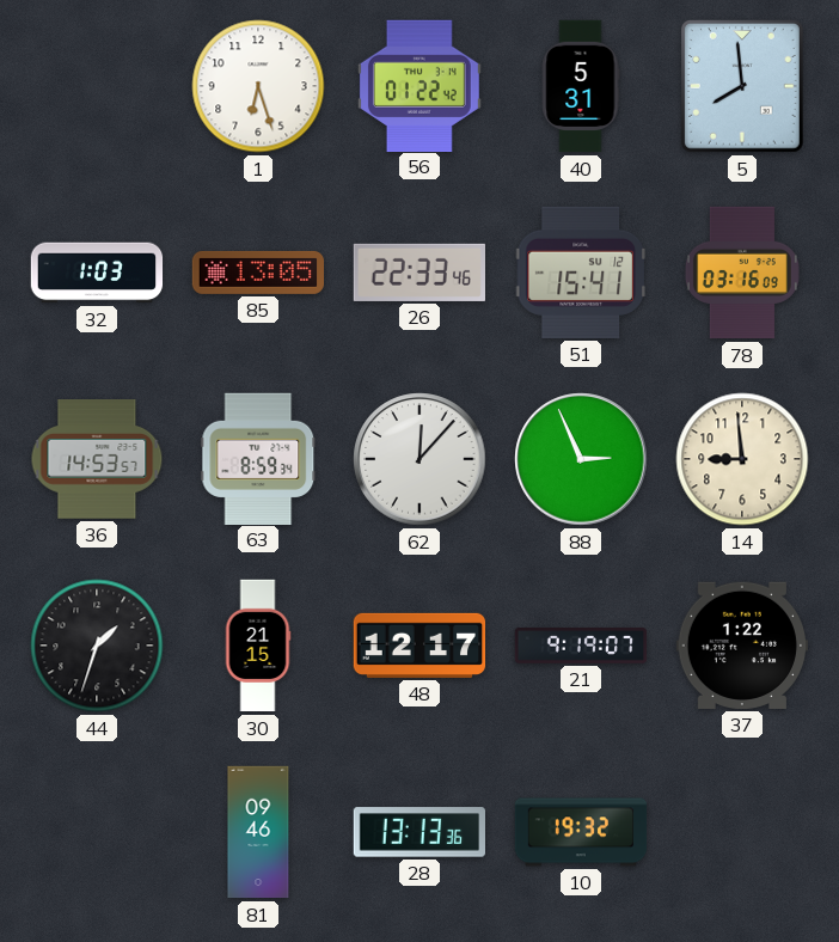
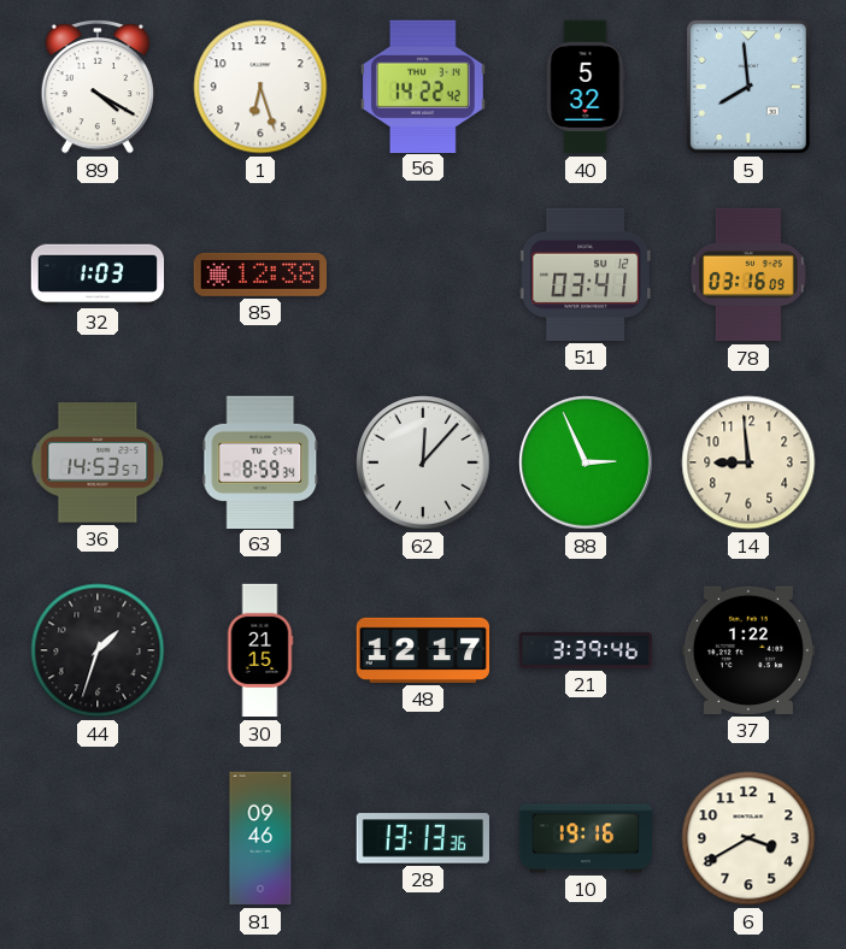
89: none -> 4:20
56: 01:22 -> 14:22
40: 5:31 -> 5:32
85: 13:05 -> 12:38
26: 22:33 -> none
51: 15:41 -> 03:41
21: 9:19 -> 3:39
10: 19:32 -> 19:16
6: none -> 3:40
